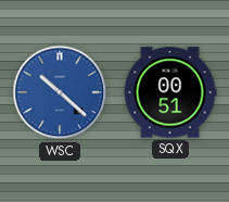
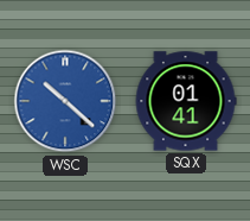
SQX: 00:51 -> 01:41
